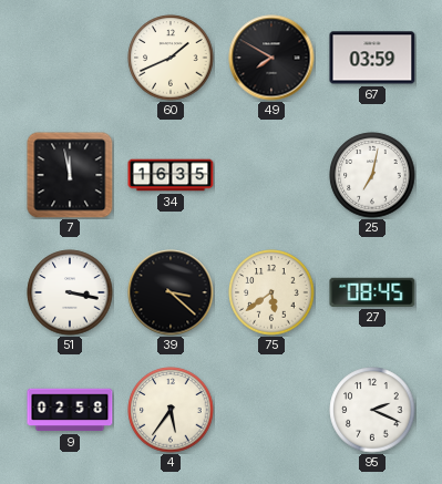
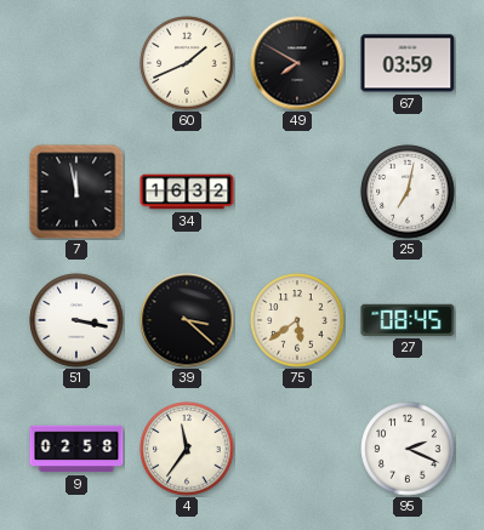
34: 16:35 -> 16:32
4: 5:36 -> 11:36
